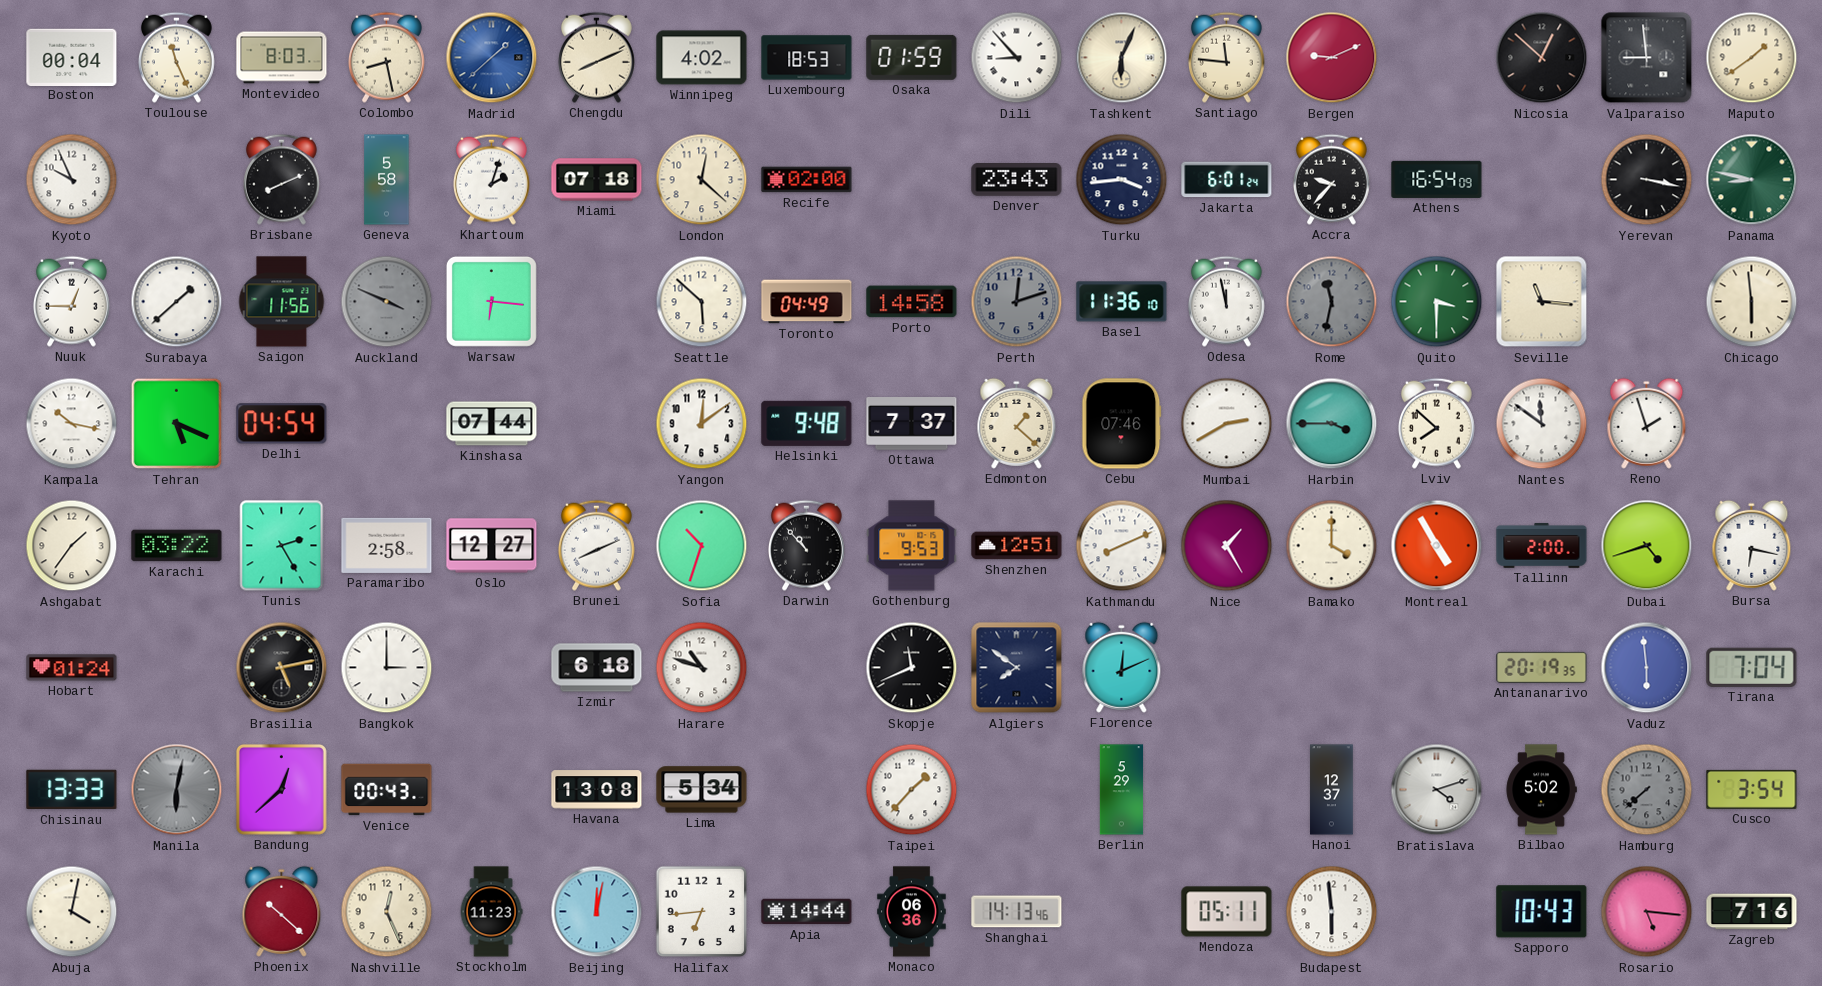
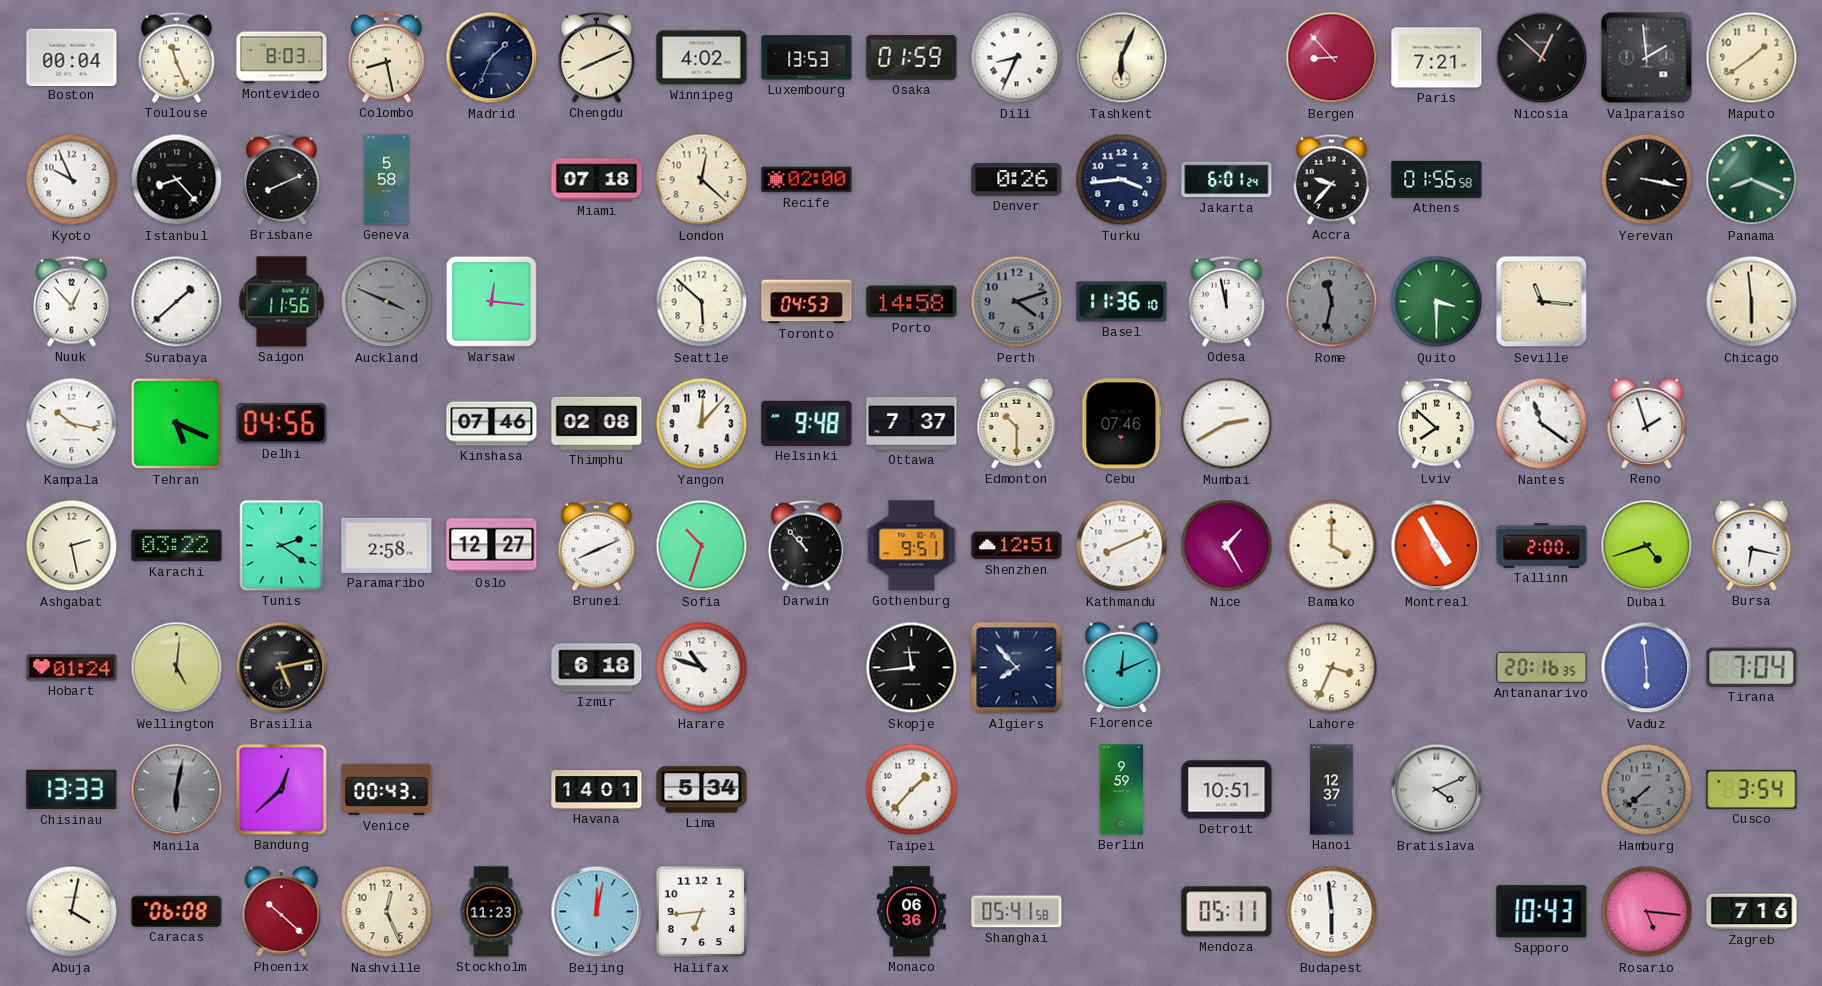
Madrid: 1:38 -> 1:34
Madrid dial: blue -> navy
Luxembourg: 18:53 -> 13:53
Dili: 8:53 -> 8:34
Santiago: 11:46 -> none
Bergen: 9:11 -> 8:53
Paris: none -> 7:21
Valparaiso: 8:59 -> 1:59
Istanbul: none -> 8:23
Khartoum: 2:03 -> none
Denver: 23:43 -> 0:26
Athens: 16:54 -> 01:56
Panama: 8:47 -> 8:19
Nuuk: 12:45 -> 12:53
Warsaw: 6:16 -> 12:16
Toronto: 04:49 -> 04:53
Perth: 12:12 -> 4:12
Delhi: 04:54 -> 04:56
Kinshasa: 07:44 -> 07:46
Thimphu: none -> 02:08
Yangon: 12:09 -> 12:07
Edmonton: 1:22 -> 10:30
Harbin: 3:45 -> none
Nantes: 11:51 -> 11:21
Ashgabat: 1:36 -> 2:28
Tunis: 2:25 -> 2:21
Gothenburg: 9:53 -> 9:51
Wellington: none -> 5:01
Bangkok: 3:00 -> none
Skopje: 11:41 -> 11:44
Algiers: 7:51 -> 7:53
Lahore: none -> 3:34
Antananarivo: 20:19 -> 20:16
Havana: 13:08 -> 14:01
Berlin: 5:29 -> 9:59
Detroit: none -> 10:51
Bratislava: 4:12 -> 4:11
Bilbao: 5:02 -> none
Caracas: none -> 06:08
Apia: 14:44 -> none
Shanghai: 14:13 -> 05:41
